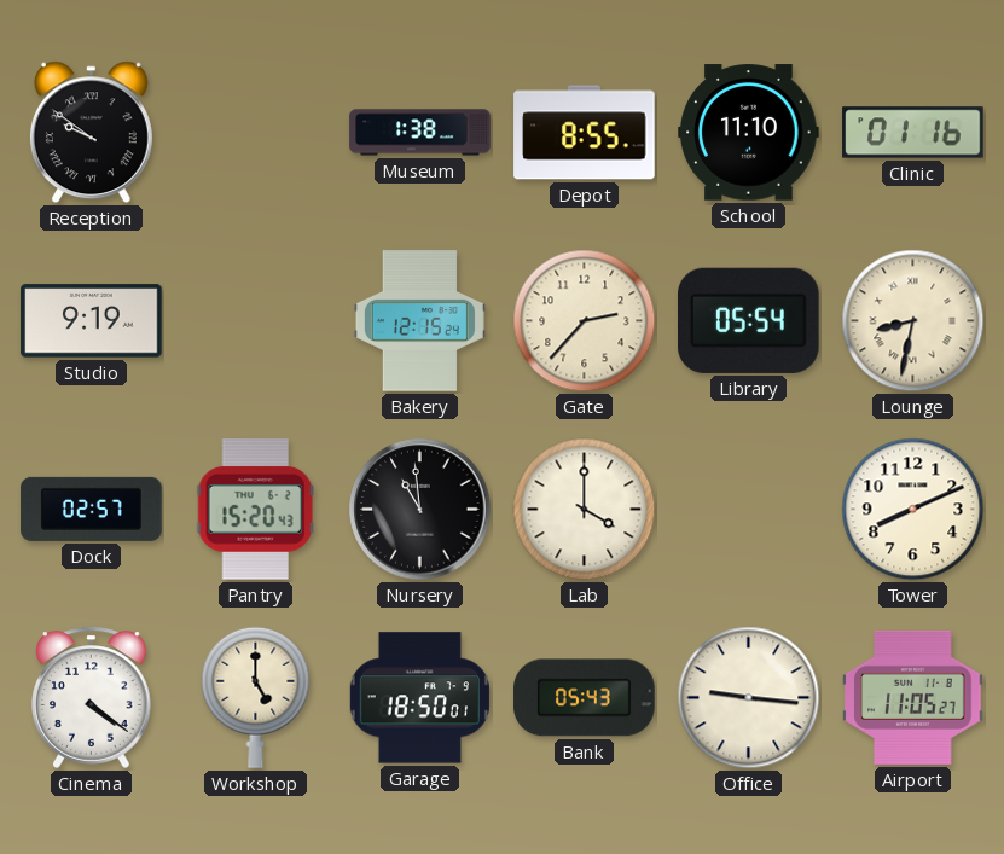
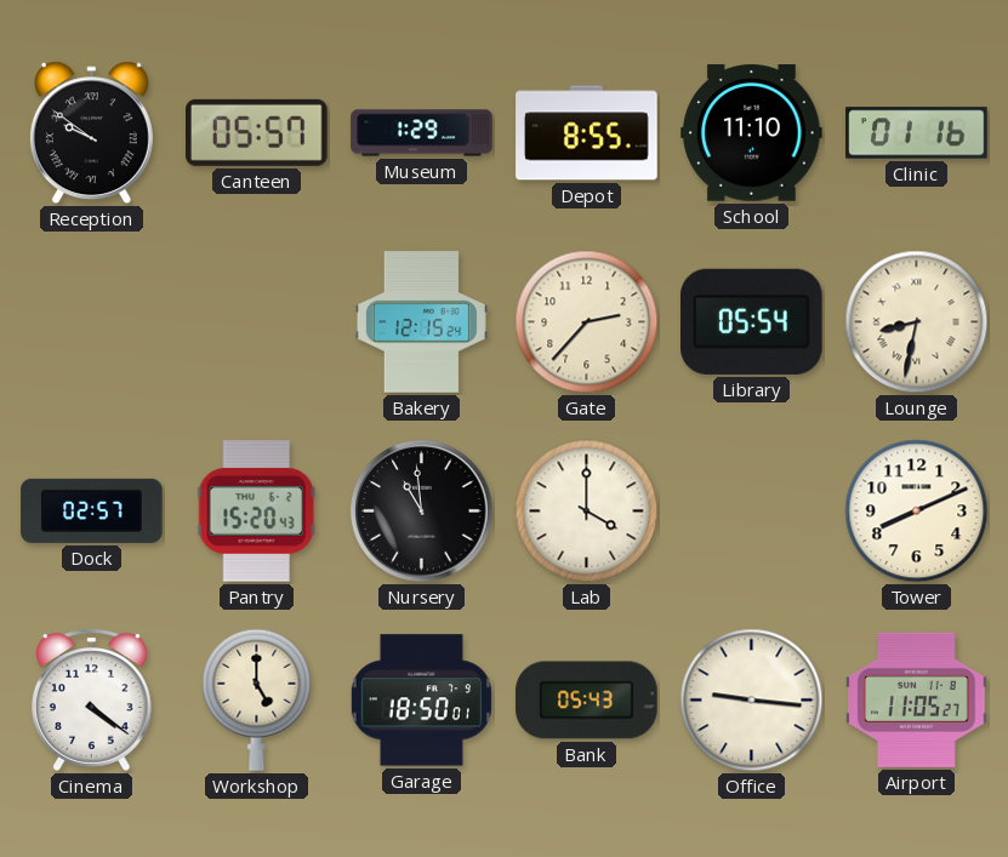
Canteen: none -> 05:57
Museum: 1:38 -> 1:29
Studio: 9:19 -> none
